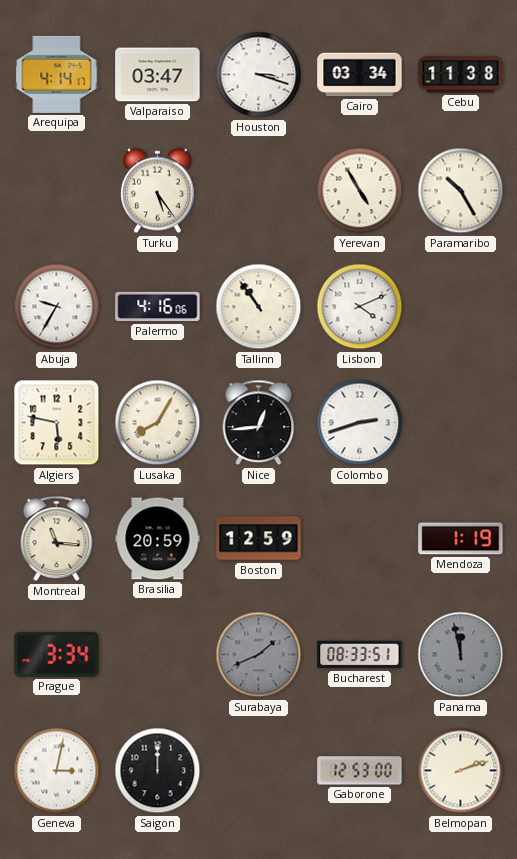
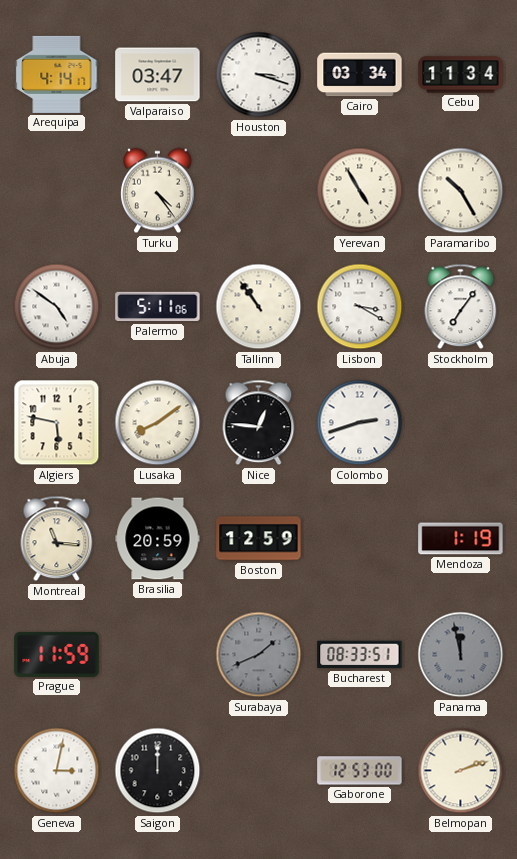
Cebu: 11:38 -> 11:34
Turku: 5:24 -> 4:24
Abuja: 9:35 -> 4:51
Palermo: 4:16 -> 5:11
Lisbon: 4:11 -> 3:20
Stockholm: none -> 7:06
Lusaka: 8:05 -> 8:09
Nice: 12:44 -> 12:46
Prague: 3:34 -> 11:59
